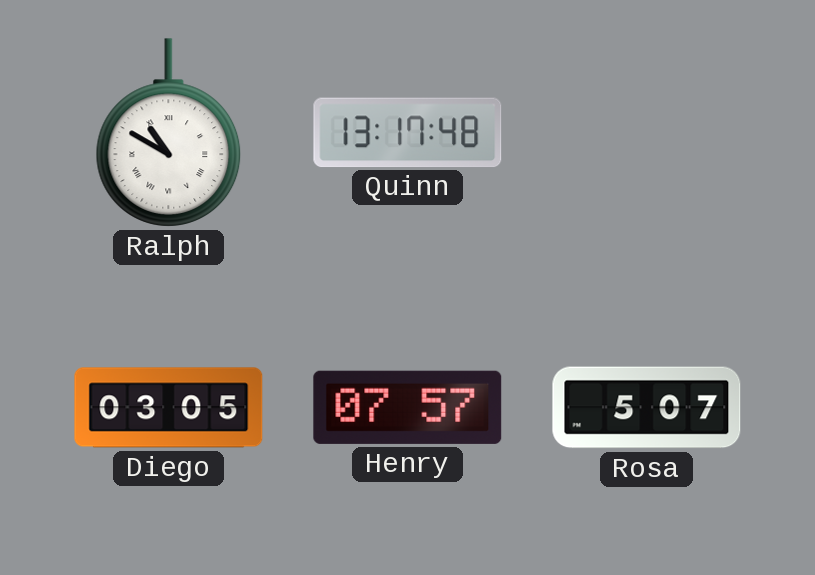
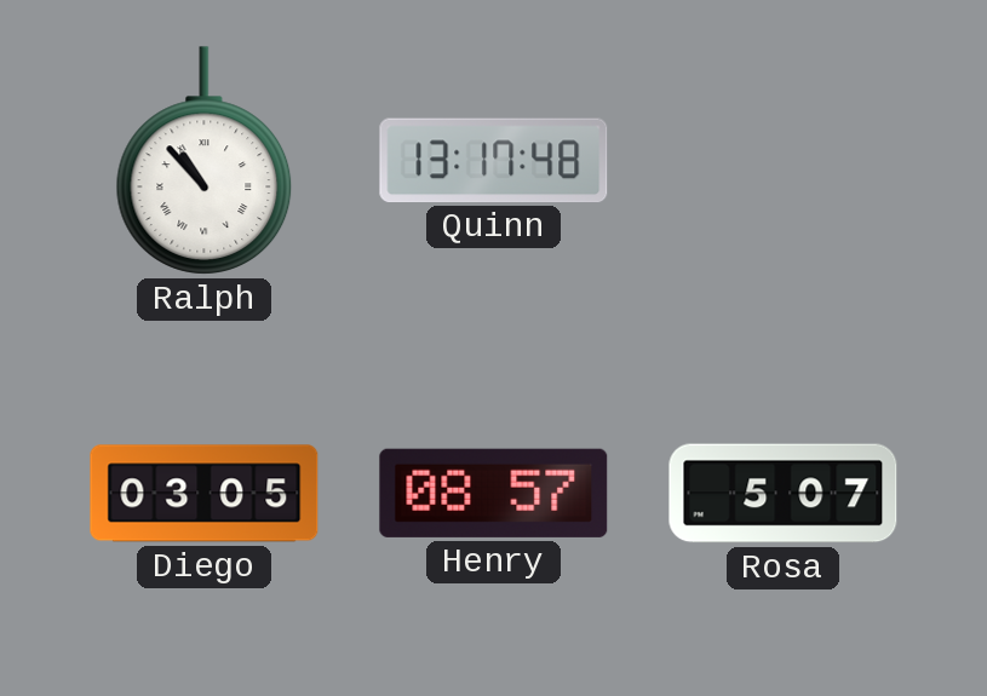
Ralph: 10:50 -> 10:53
Henry: 07:57 -> 08:57
